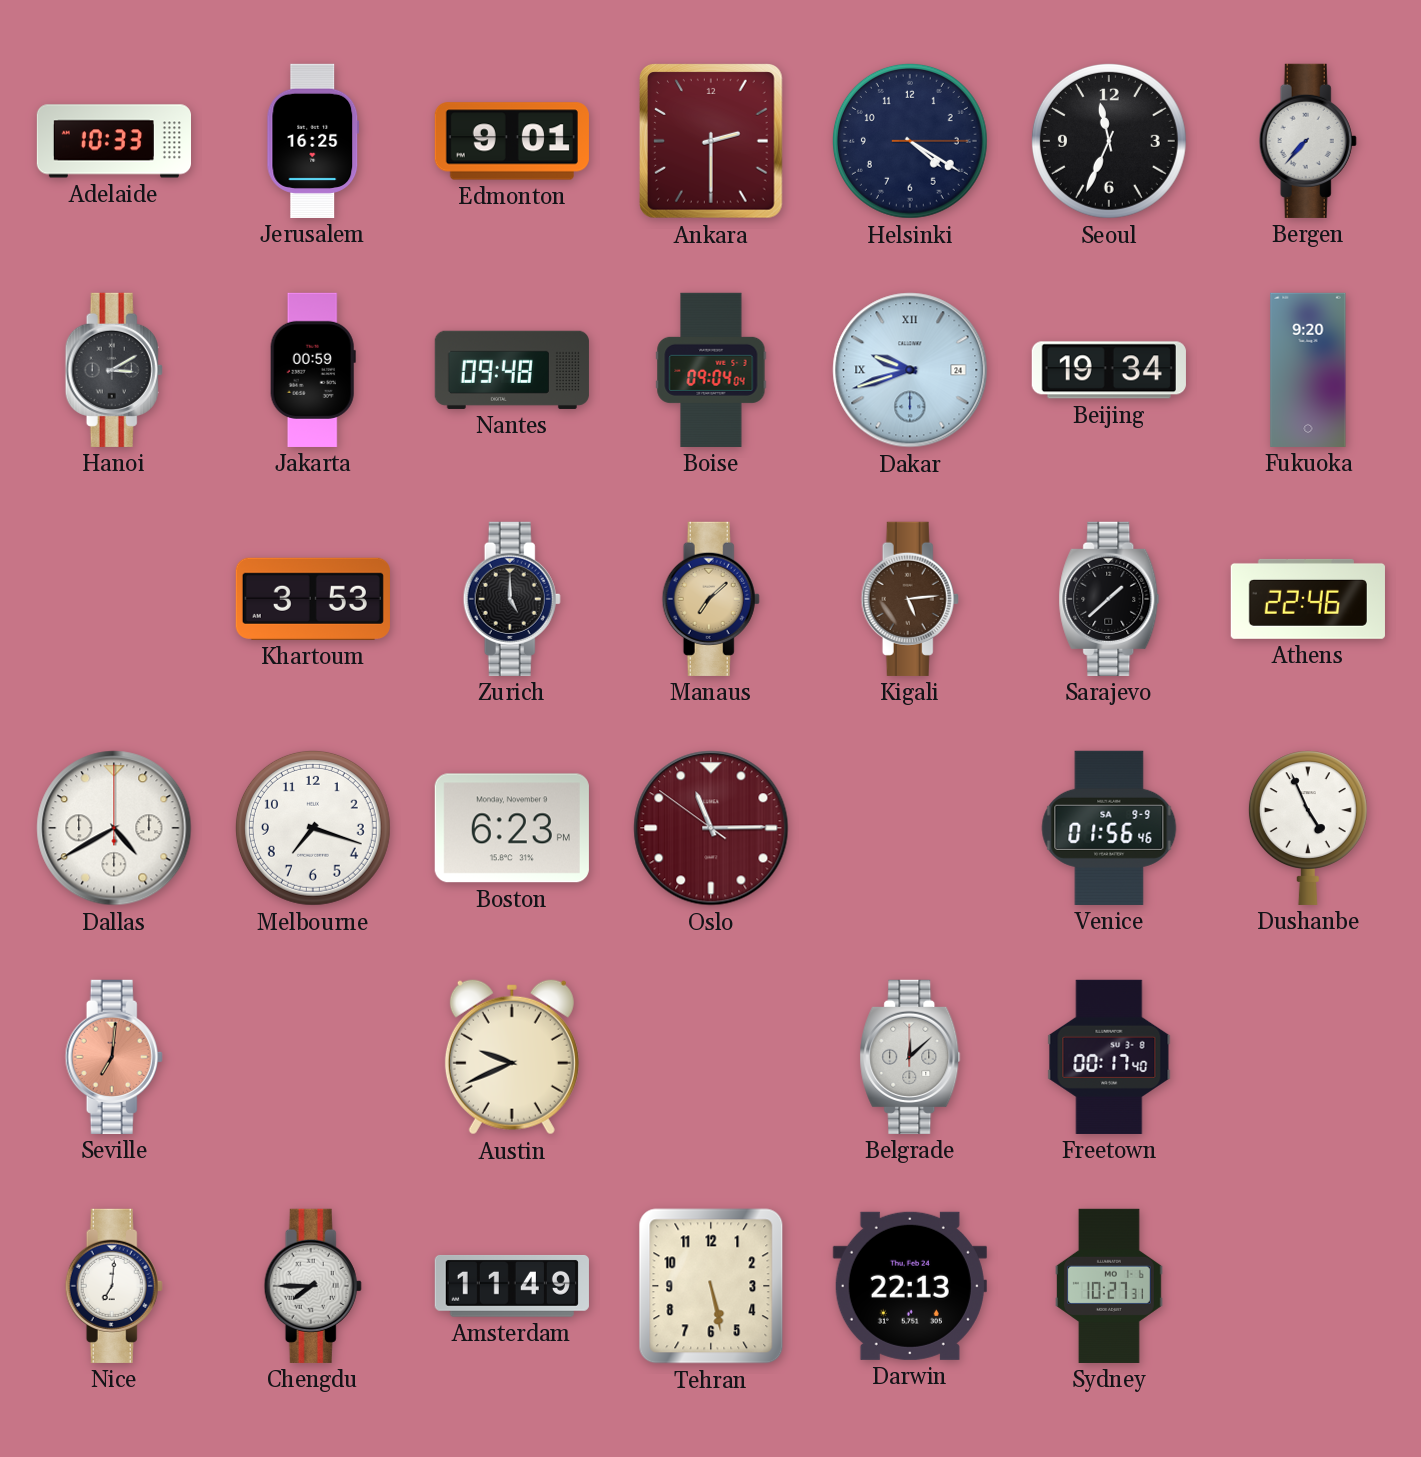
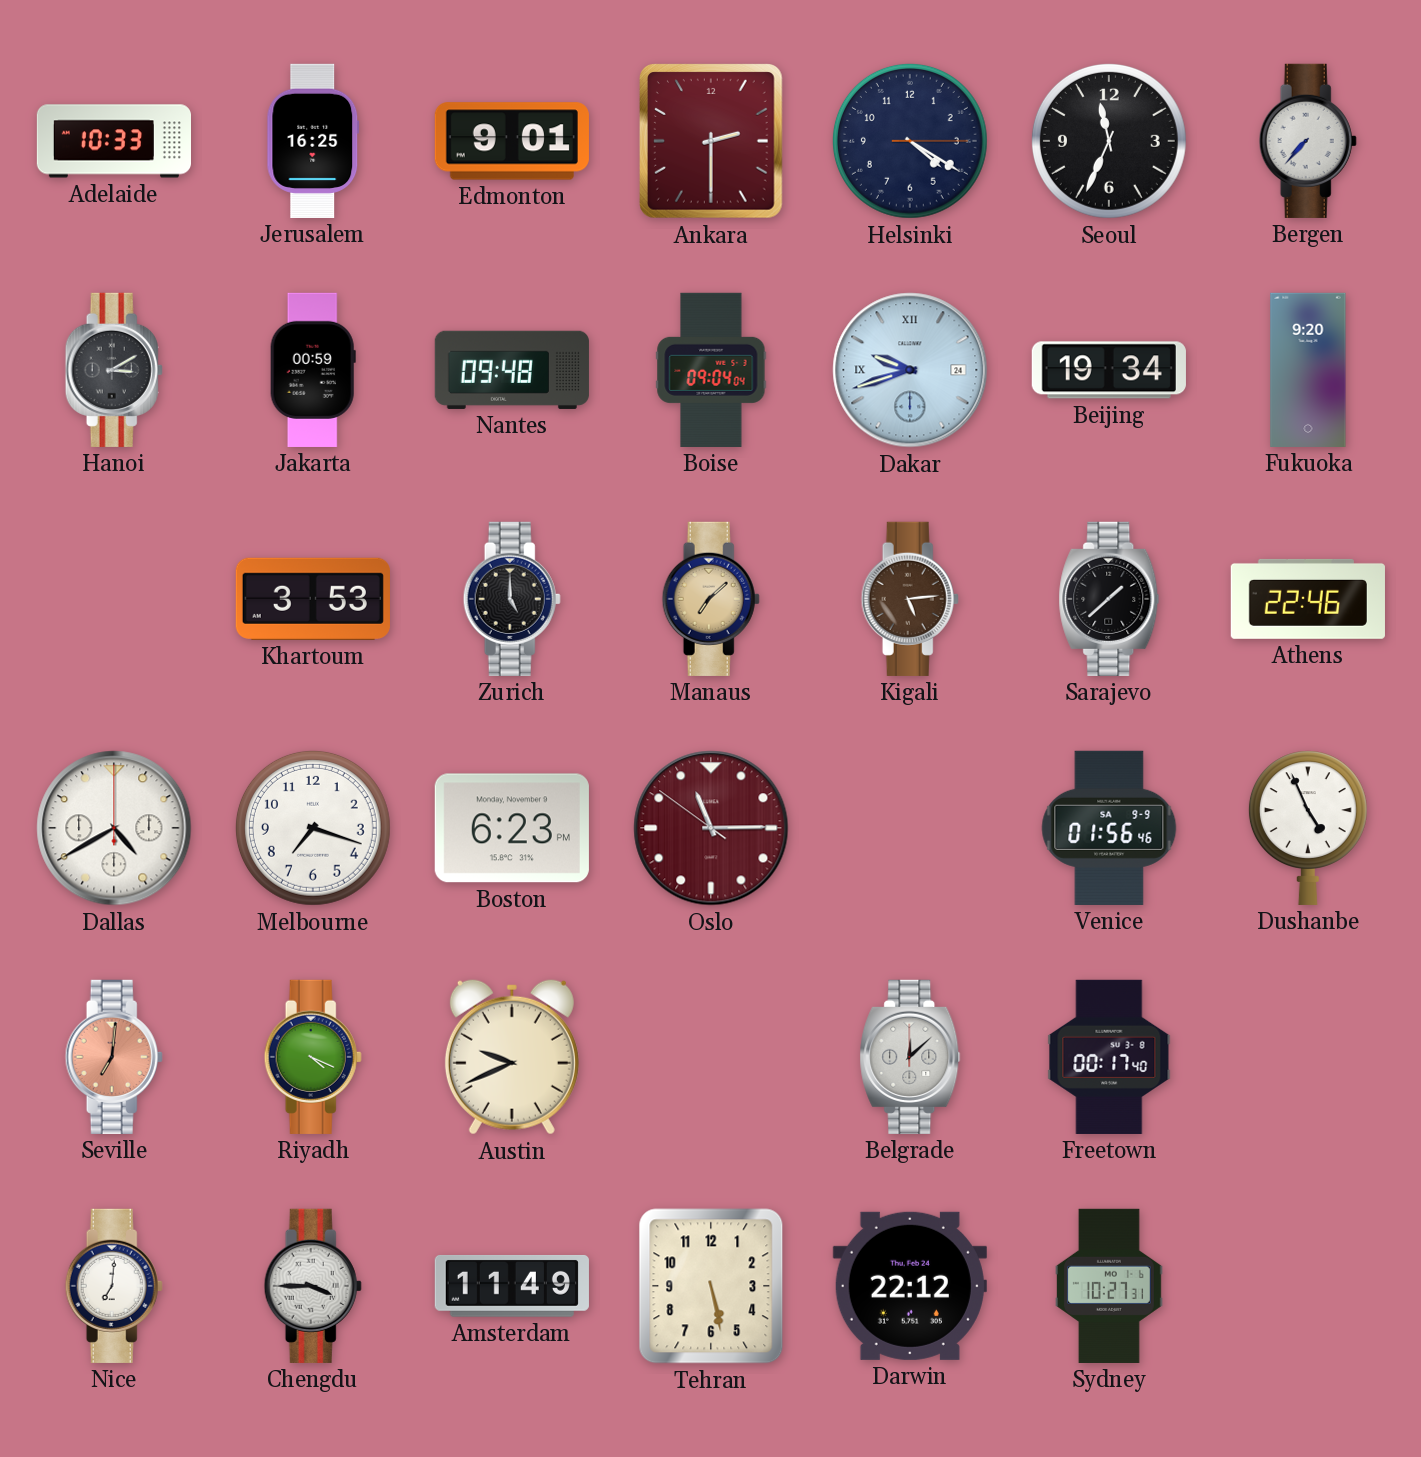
Riyadh: none -> 4:19
Chengdu: 7:45 -> 3:45
Darwin: 22:13 -> 22:12
